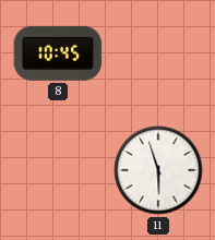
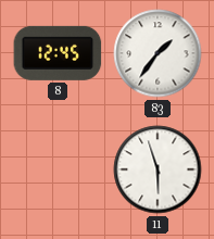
8: 10:45 -> 12:45
83: none -> 1:36
